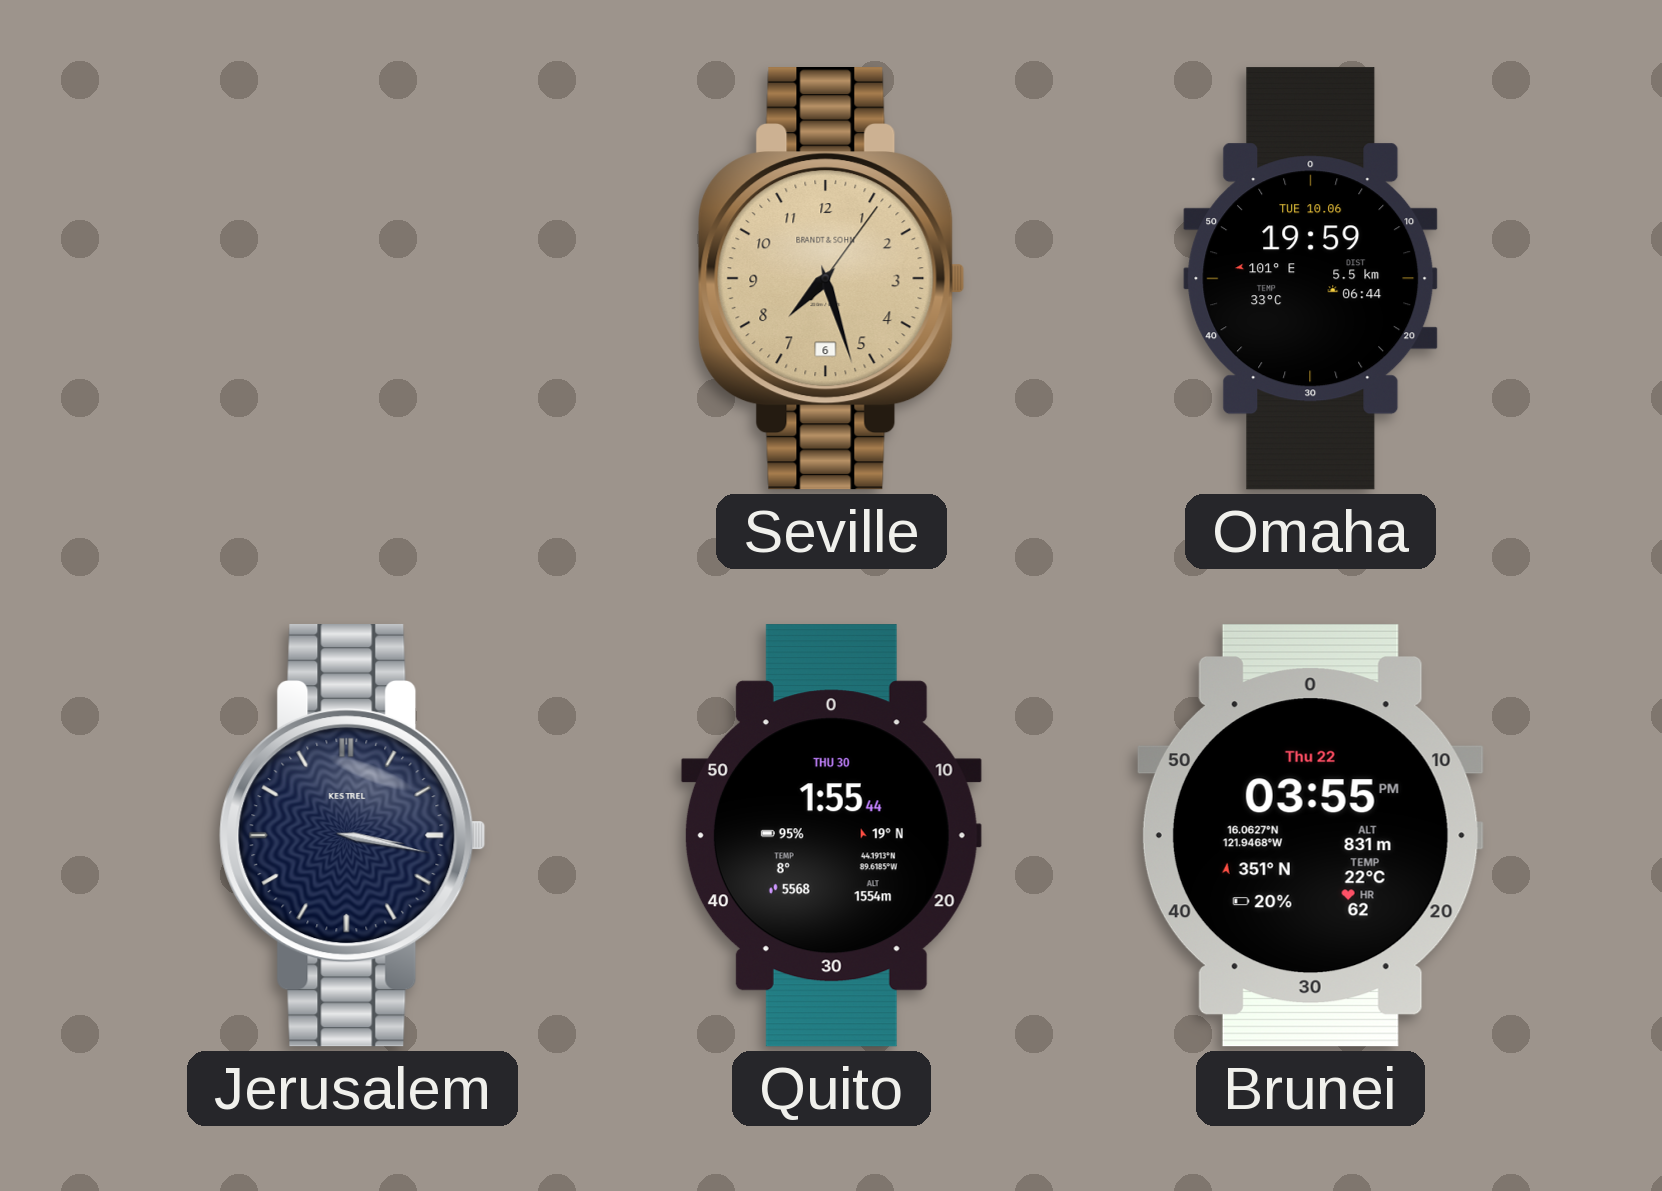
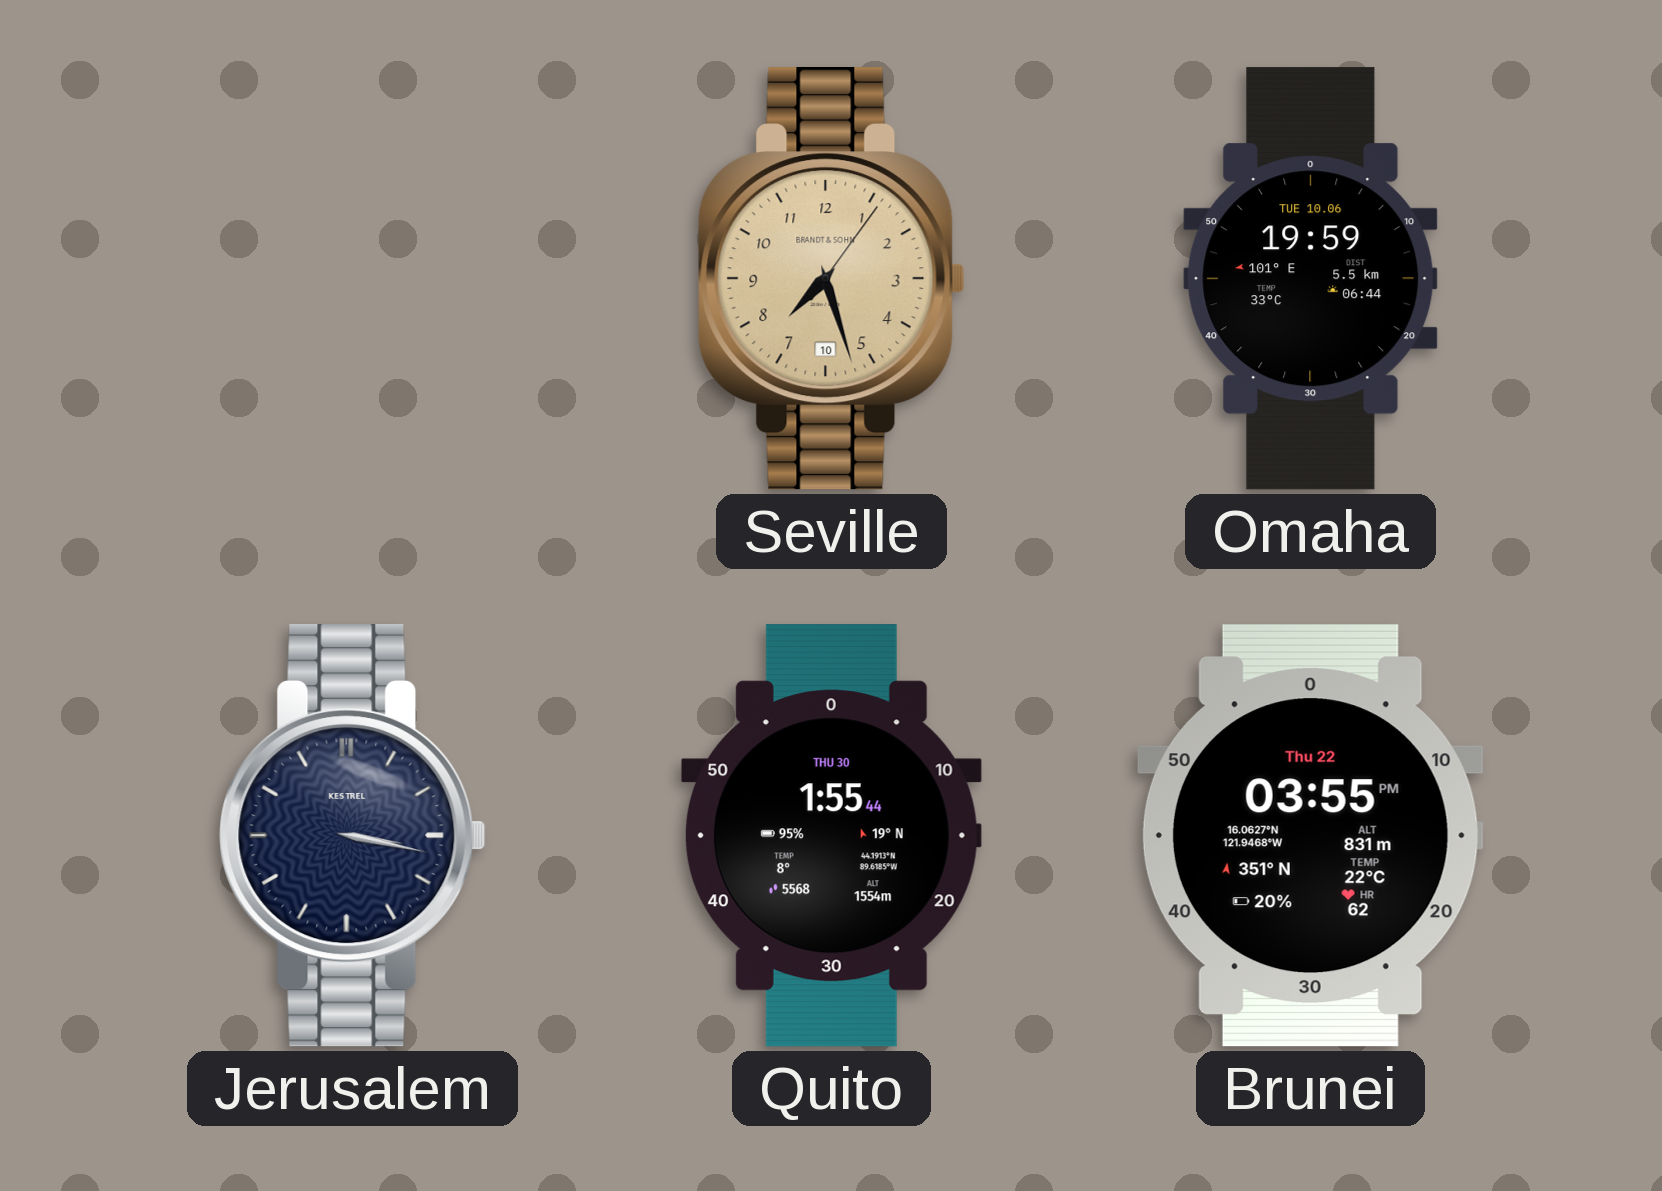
Seville date: 6 -> 10
